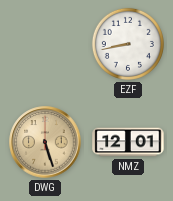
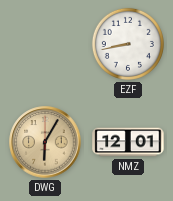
DWG: 5:27 -> 6:05
